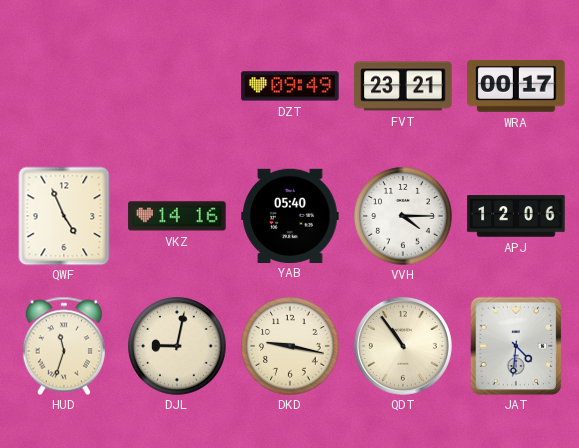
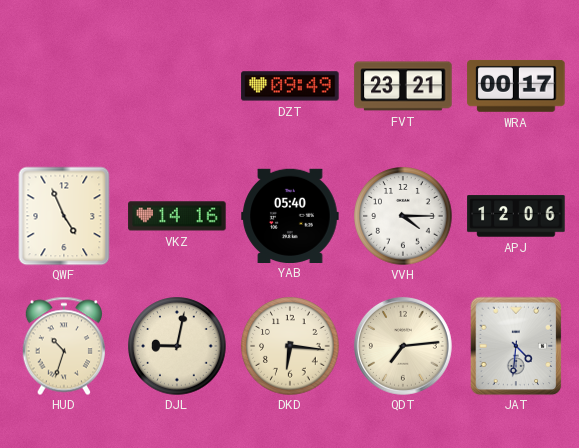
HUD: 11:33 -> 10:33
DKD: 9:17 -> 6:16
QDT: 10:54 -> 7:14
